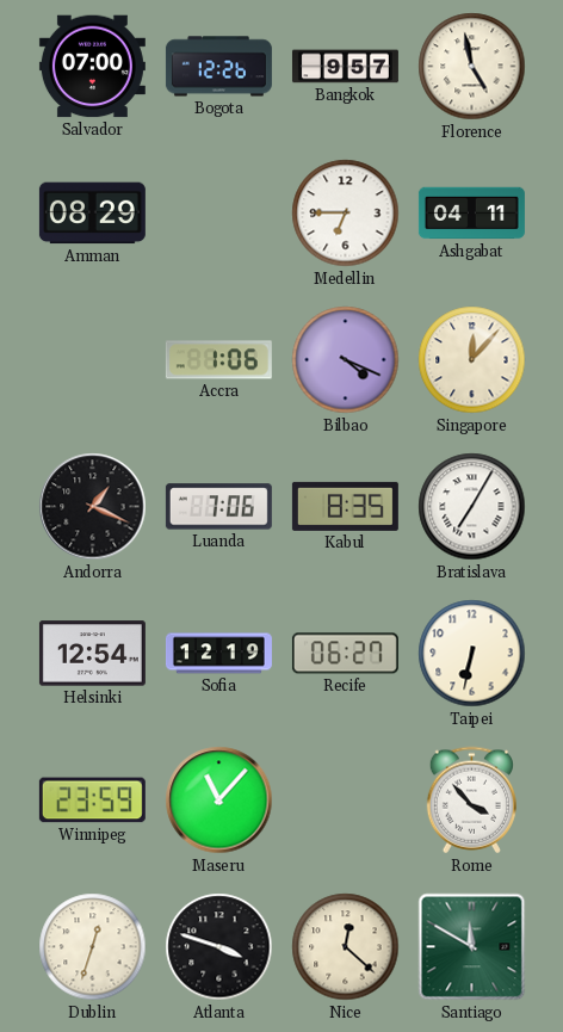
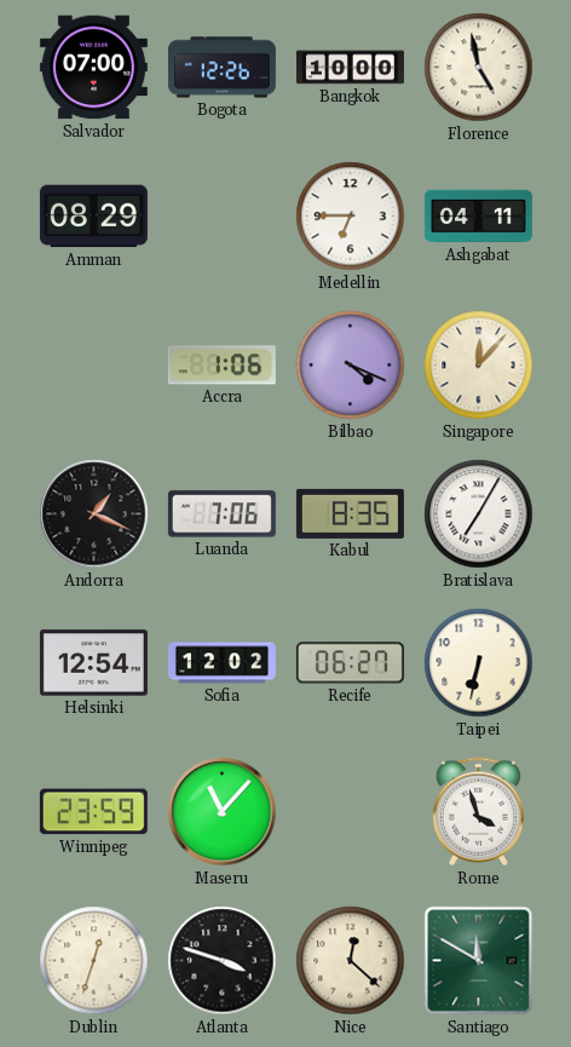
Bangkok: 9:57 -> 10:00
Sofia: 12:19 -> 12:02
Rome: 3:53 -> 3:57
